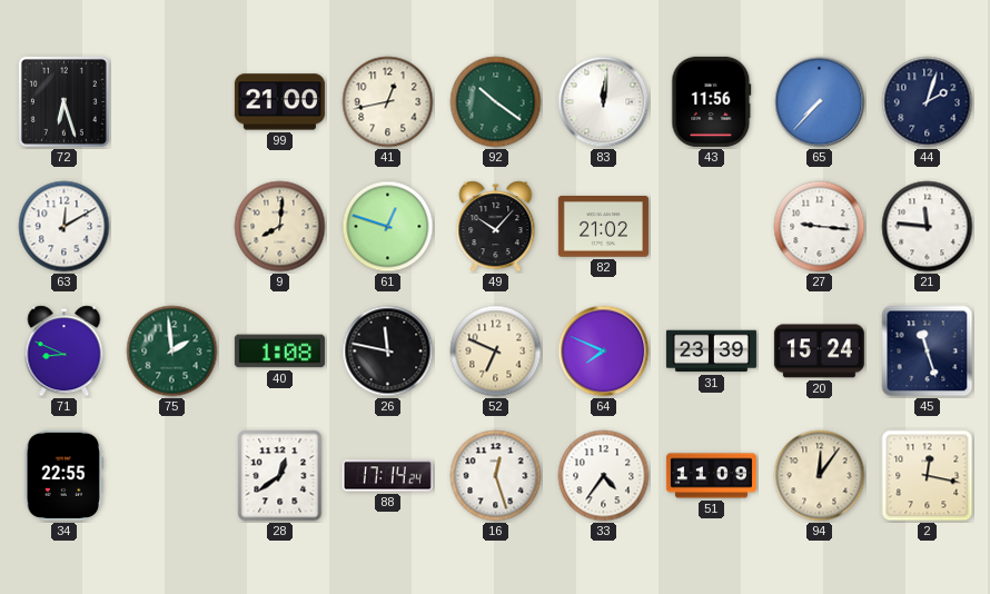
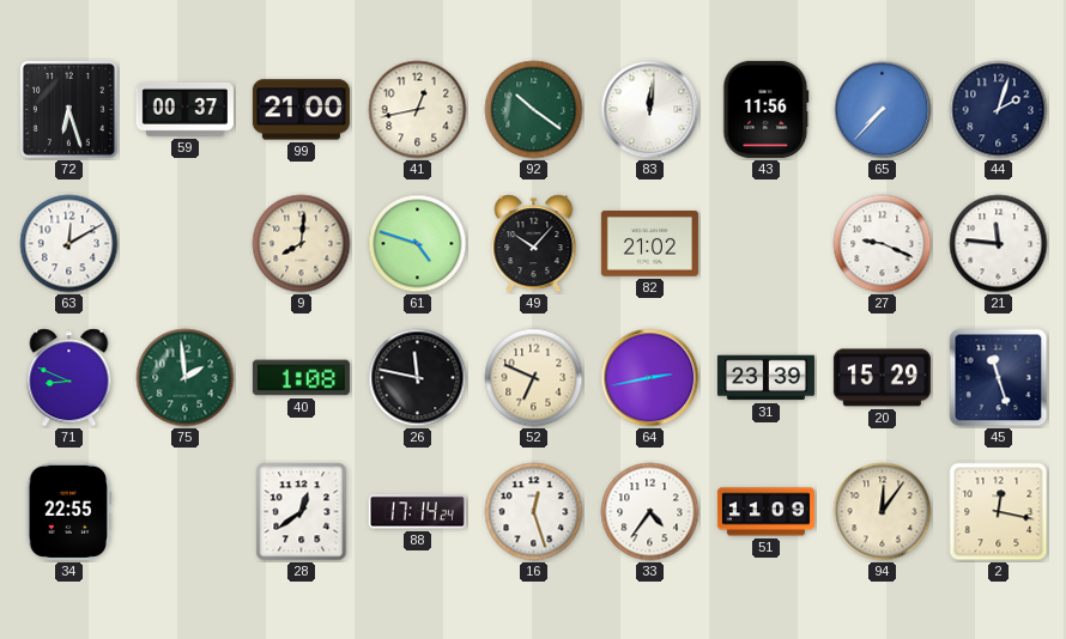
59: none -> 00:37
61: 12:48 -> 4:48
27: 9:16 -> 9:19
64: 7:49 -> 2:43
20: 15:24 -> 15:29
